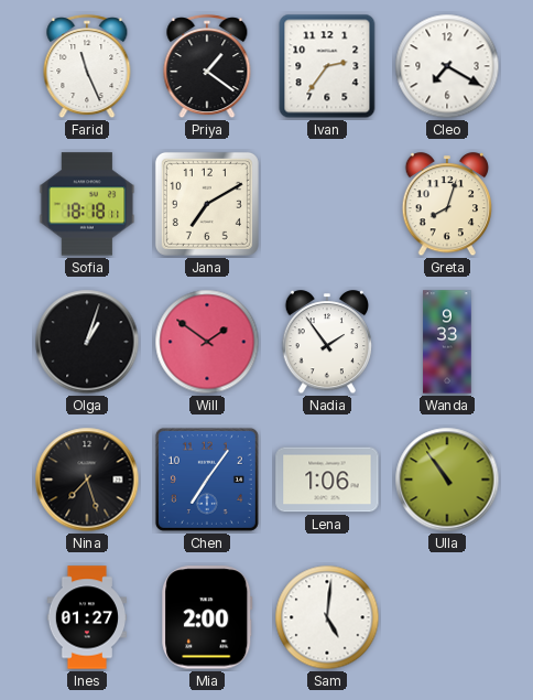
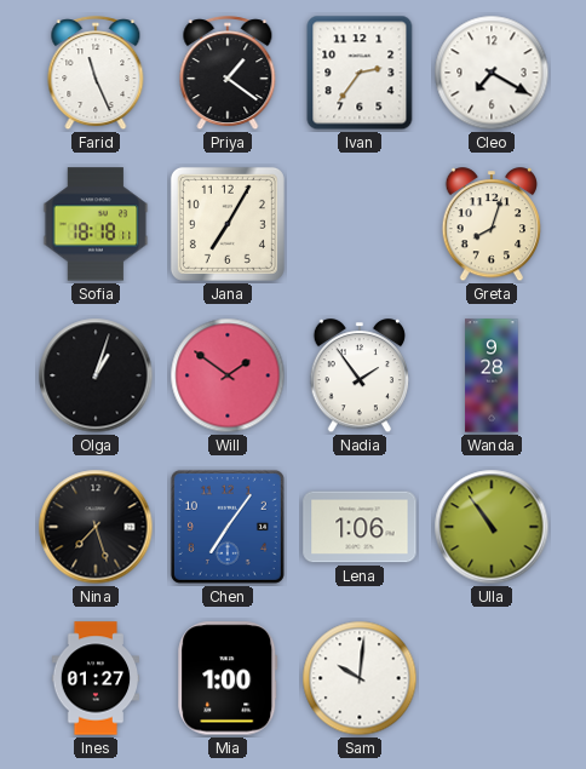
Jana: 7:10 -> 7:05
Wanda: 9:33 -> 9:28
Mia: 2:00 -> 1:00
Sam: 5:01 -> 10:01
